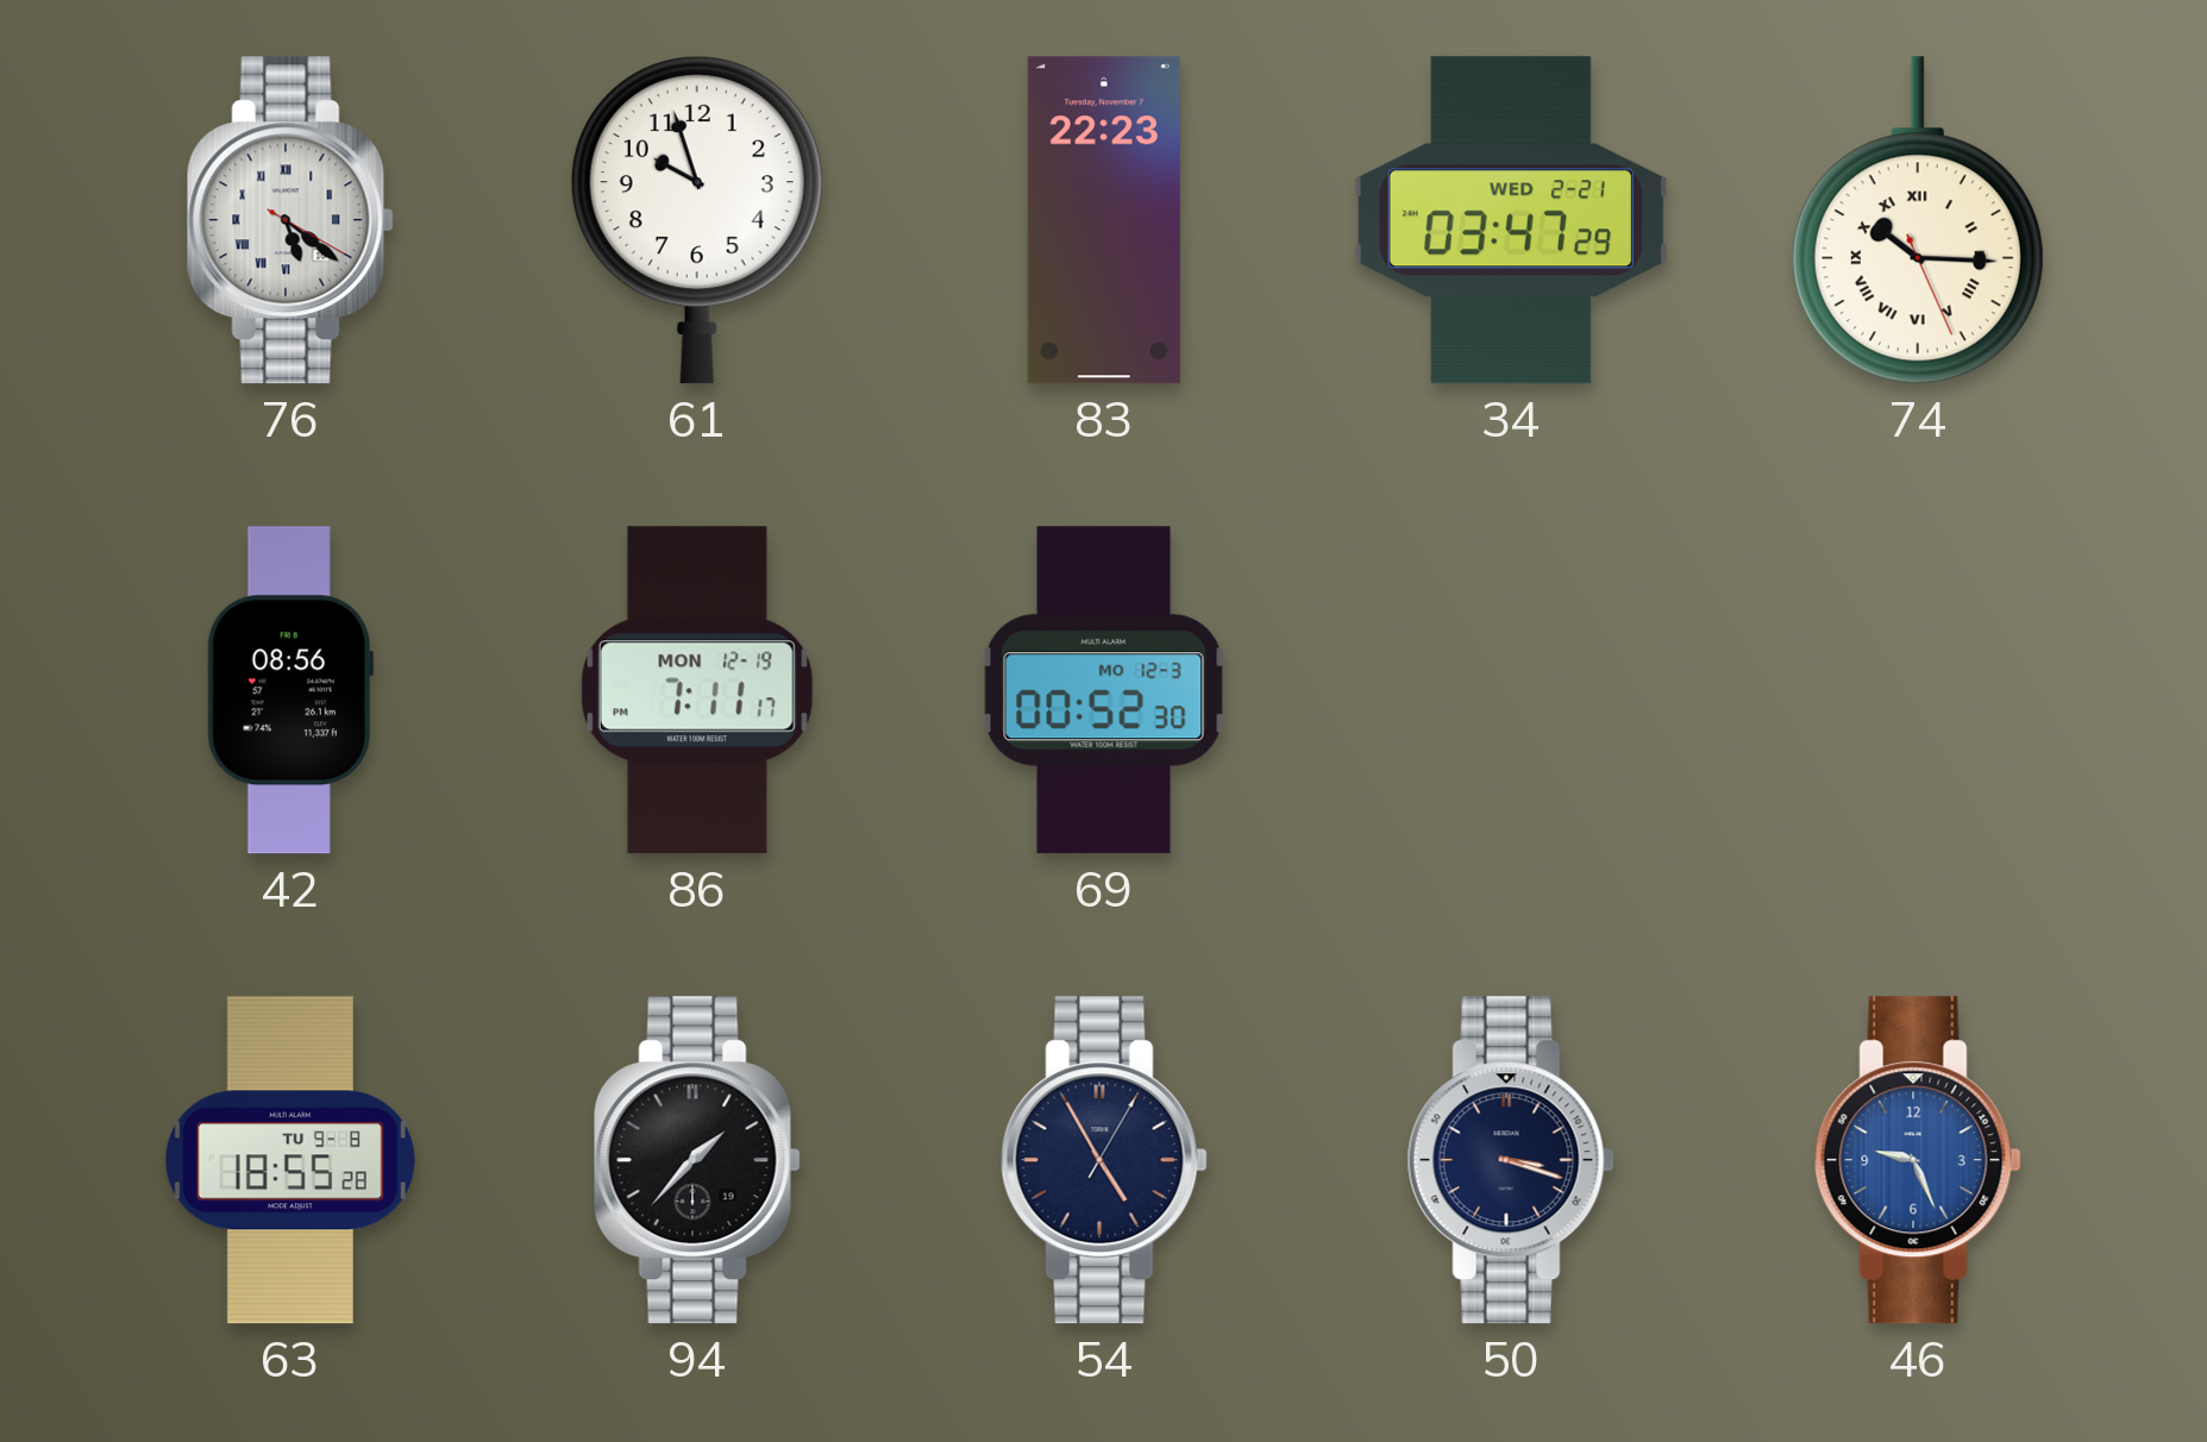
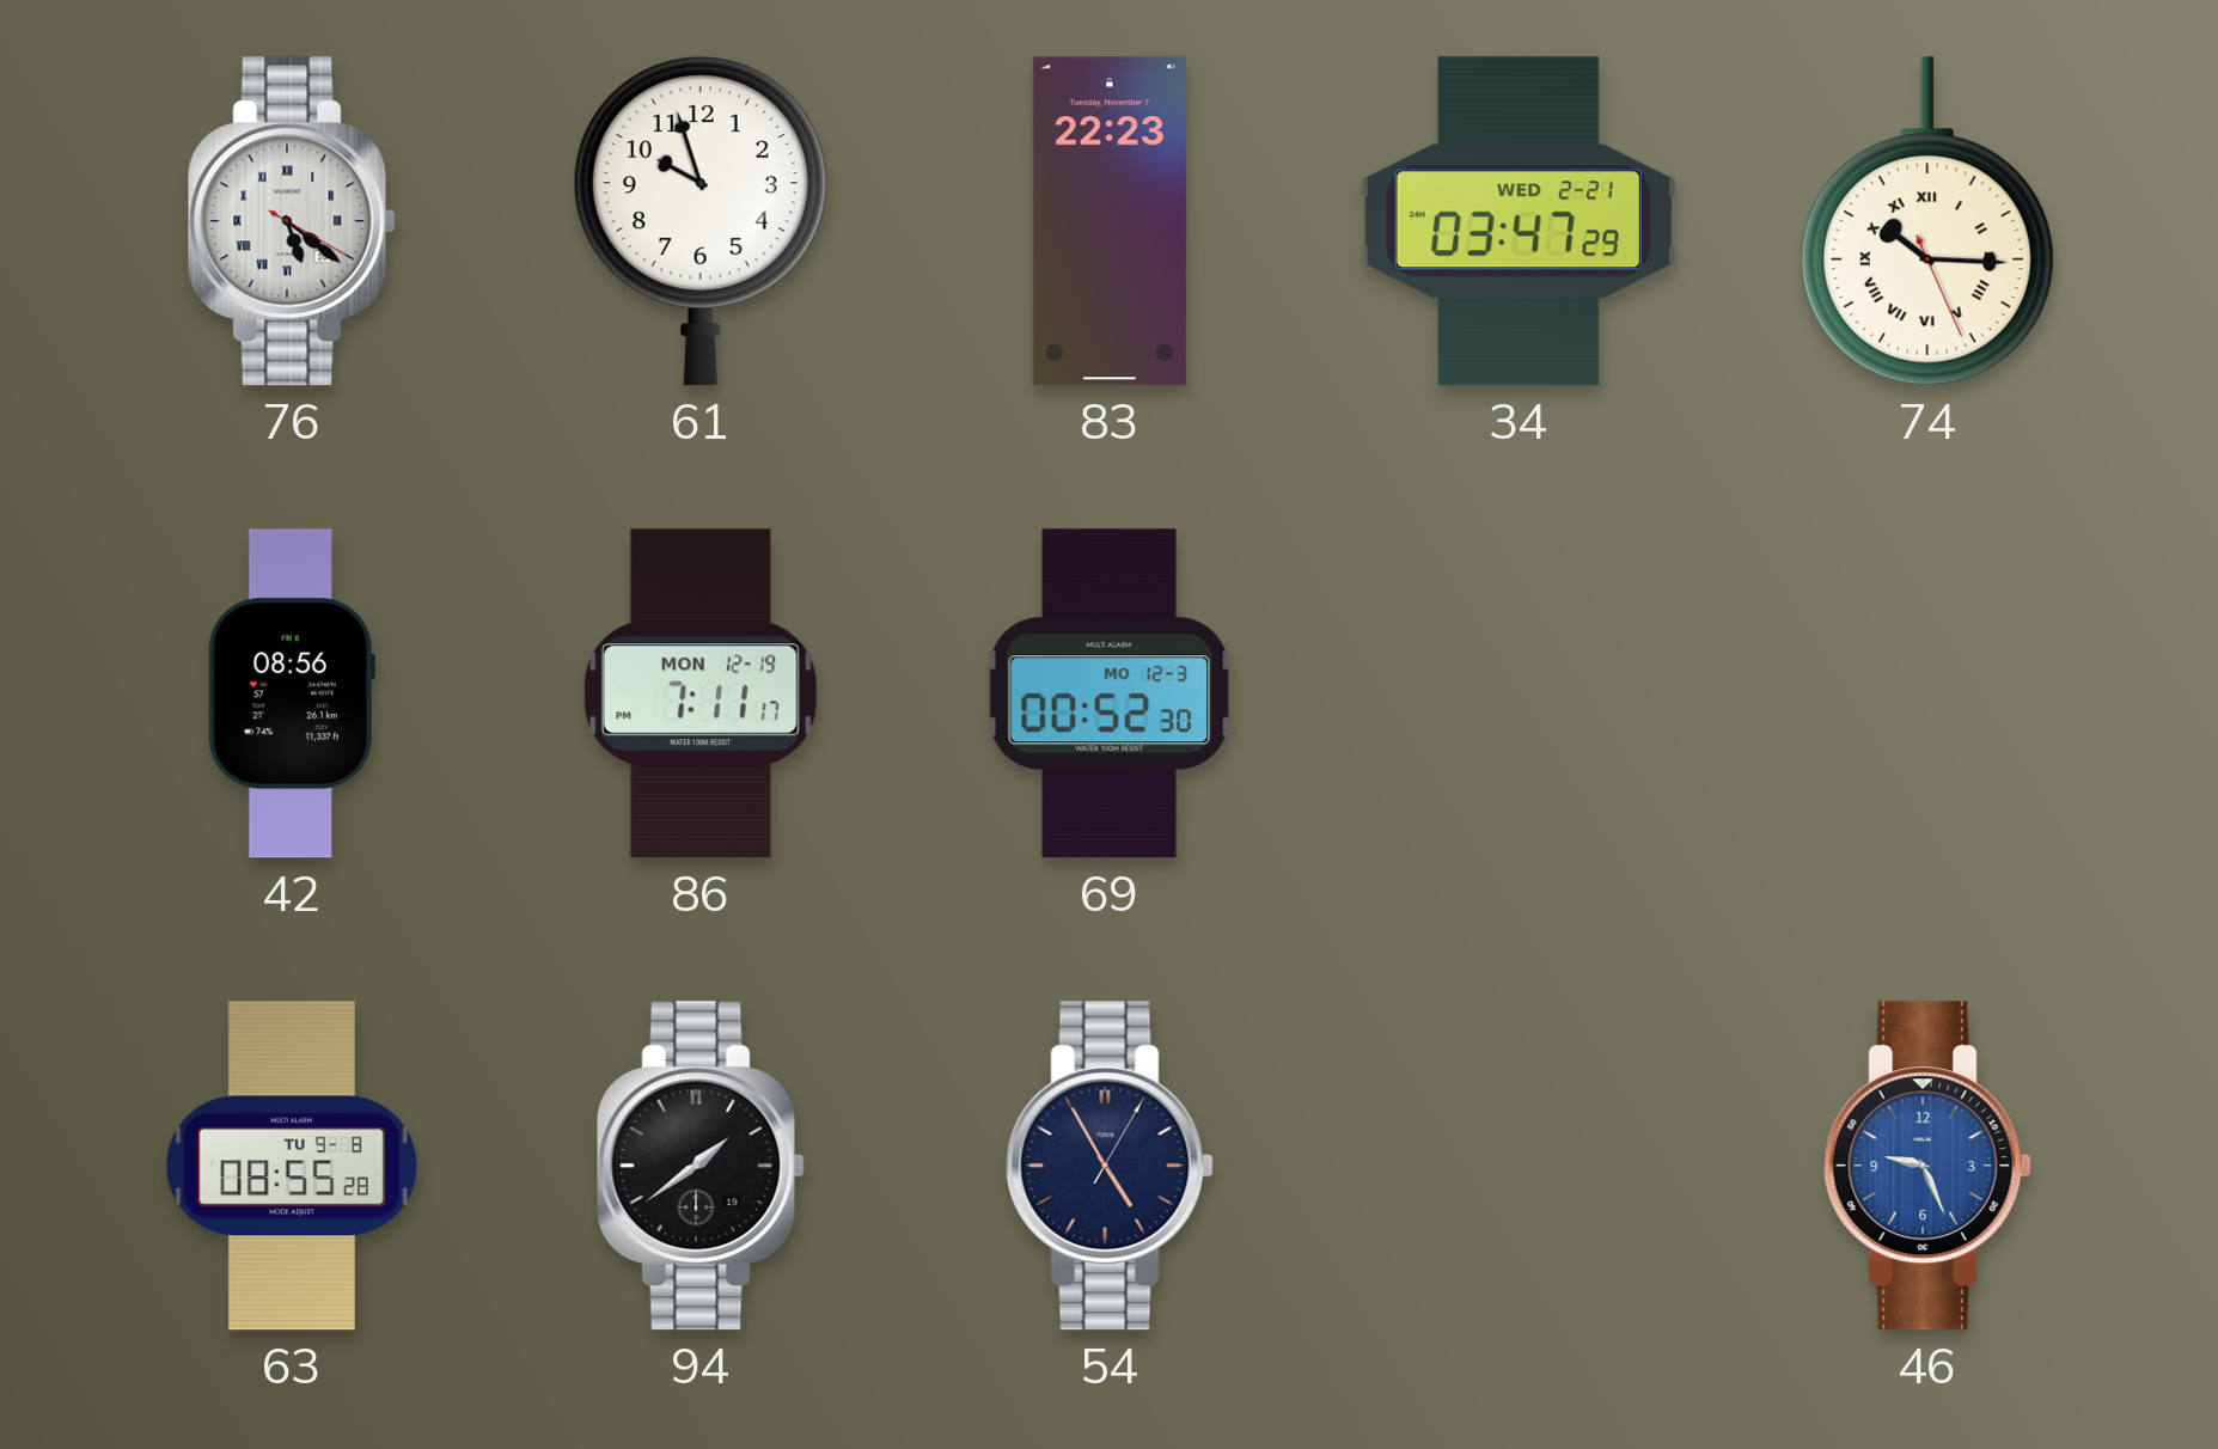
63: 18:55 -> 08:55
94: 1:37 -> 1:39
50: 3:18 -> none
